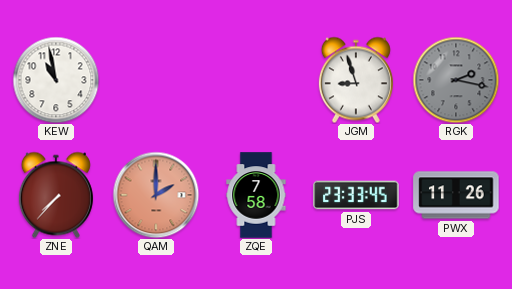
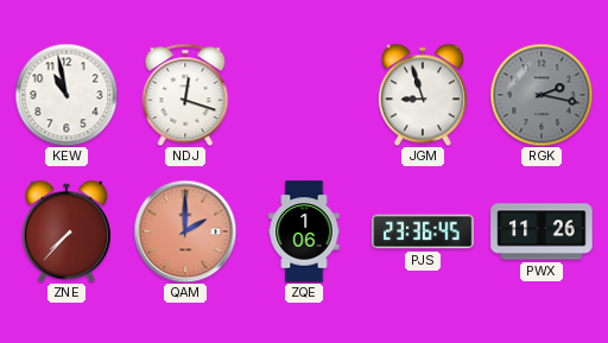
NDJ: none -> 12:18
ZQE: 7:58 -> 1:06
PJS: 23:33 -> 23:36
